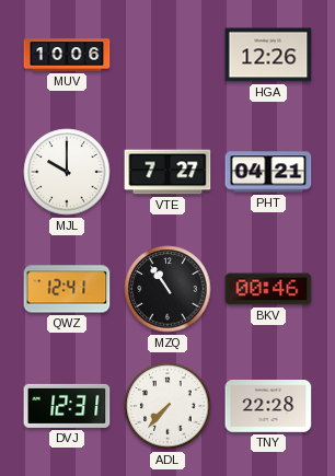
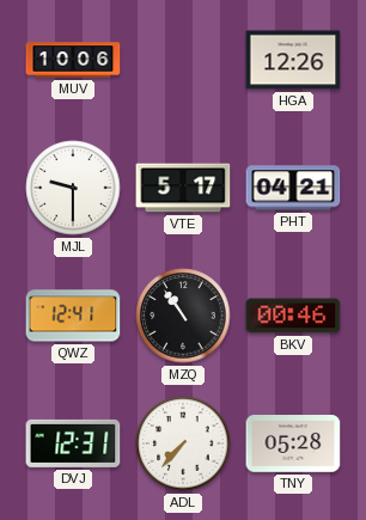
MJL: 10:00 -> 9:30
VTE: 7:27 -> 5:17
TNY: 22:28 -> 05:28
